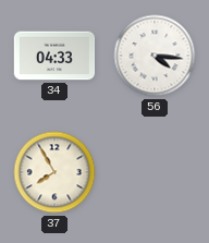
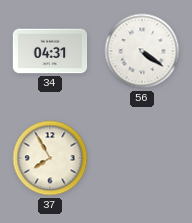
34: 04:33 -> 04:31
56: 4:16 -> 4:21
